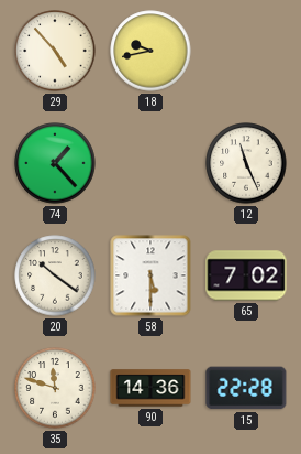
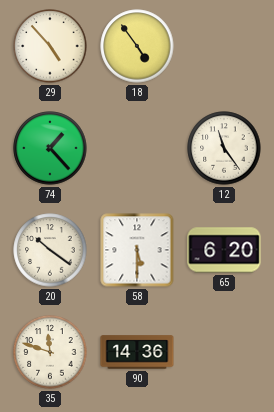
18: 9:43 -> 4:54
12: 11:26 -> 11:24
65: 7:02 -> 6:20
15: 22:28 -> none
